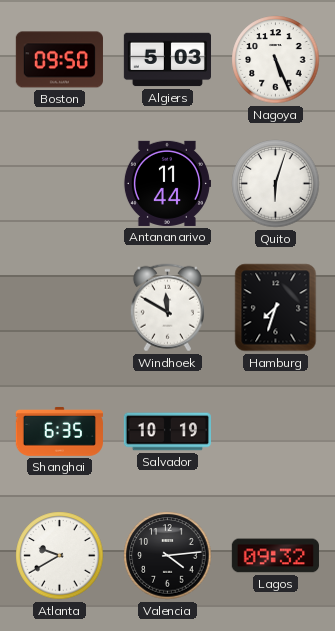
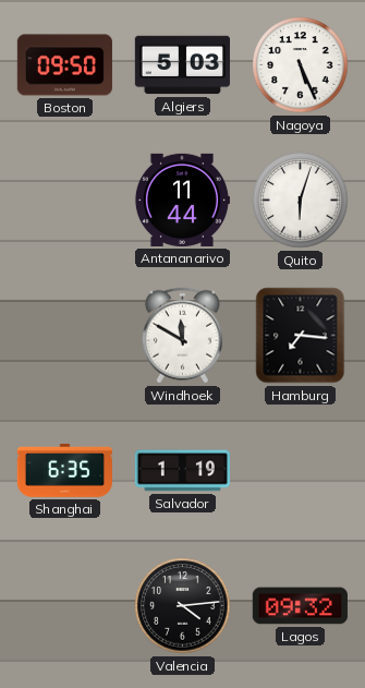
Hamburg: 7:33 -> 7:16
Salvador: 10:19 -> 1:19
Atlanta: 9:40 -> none
